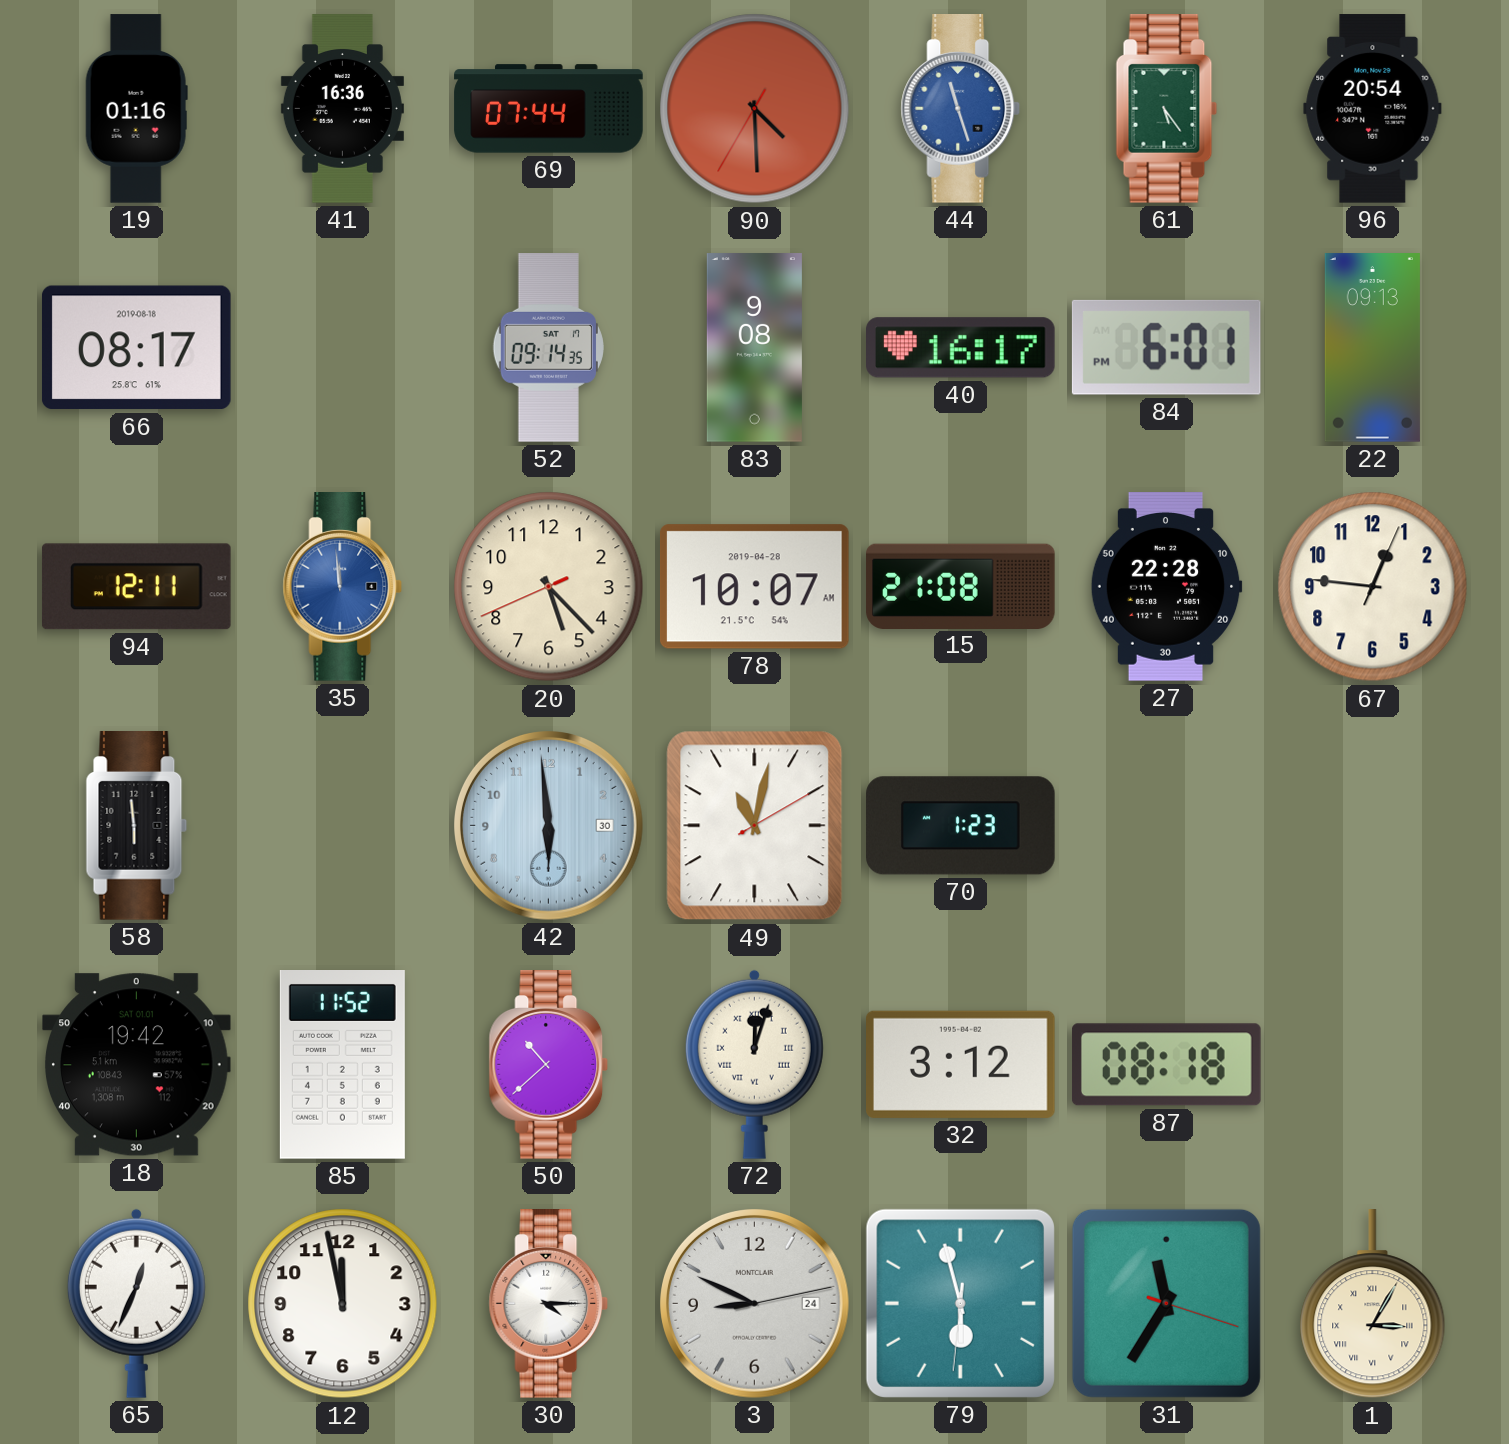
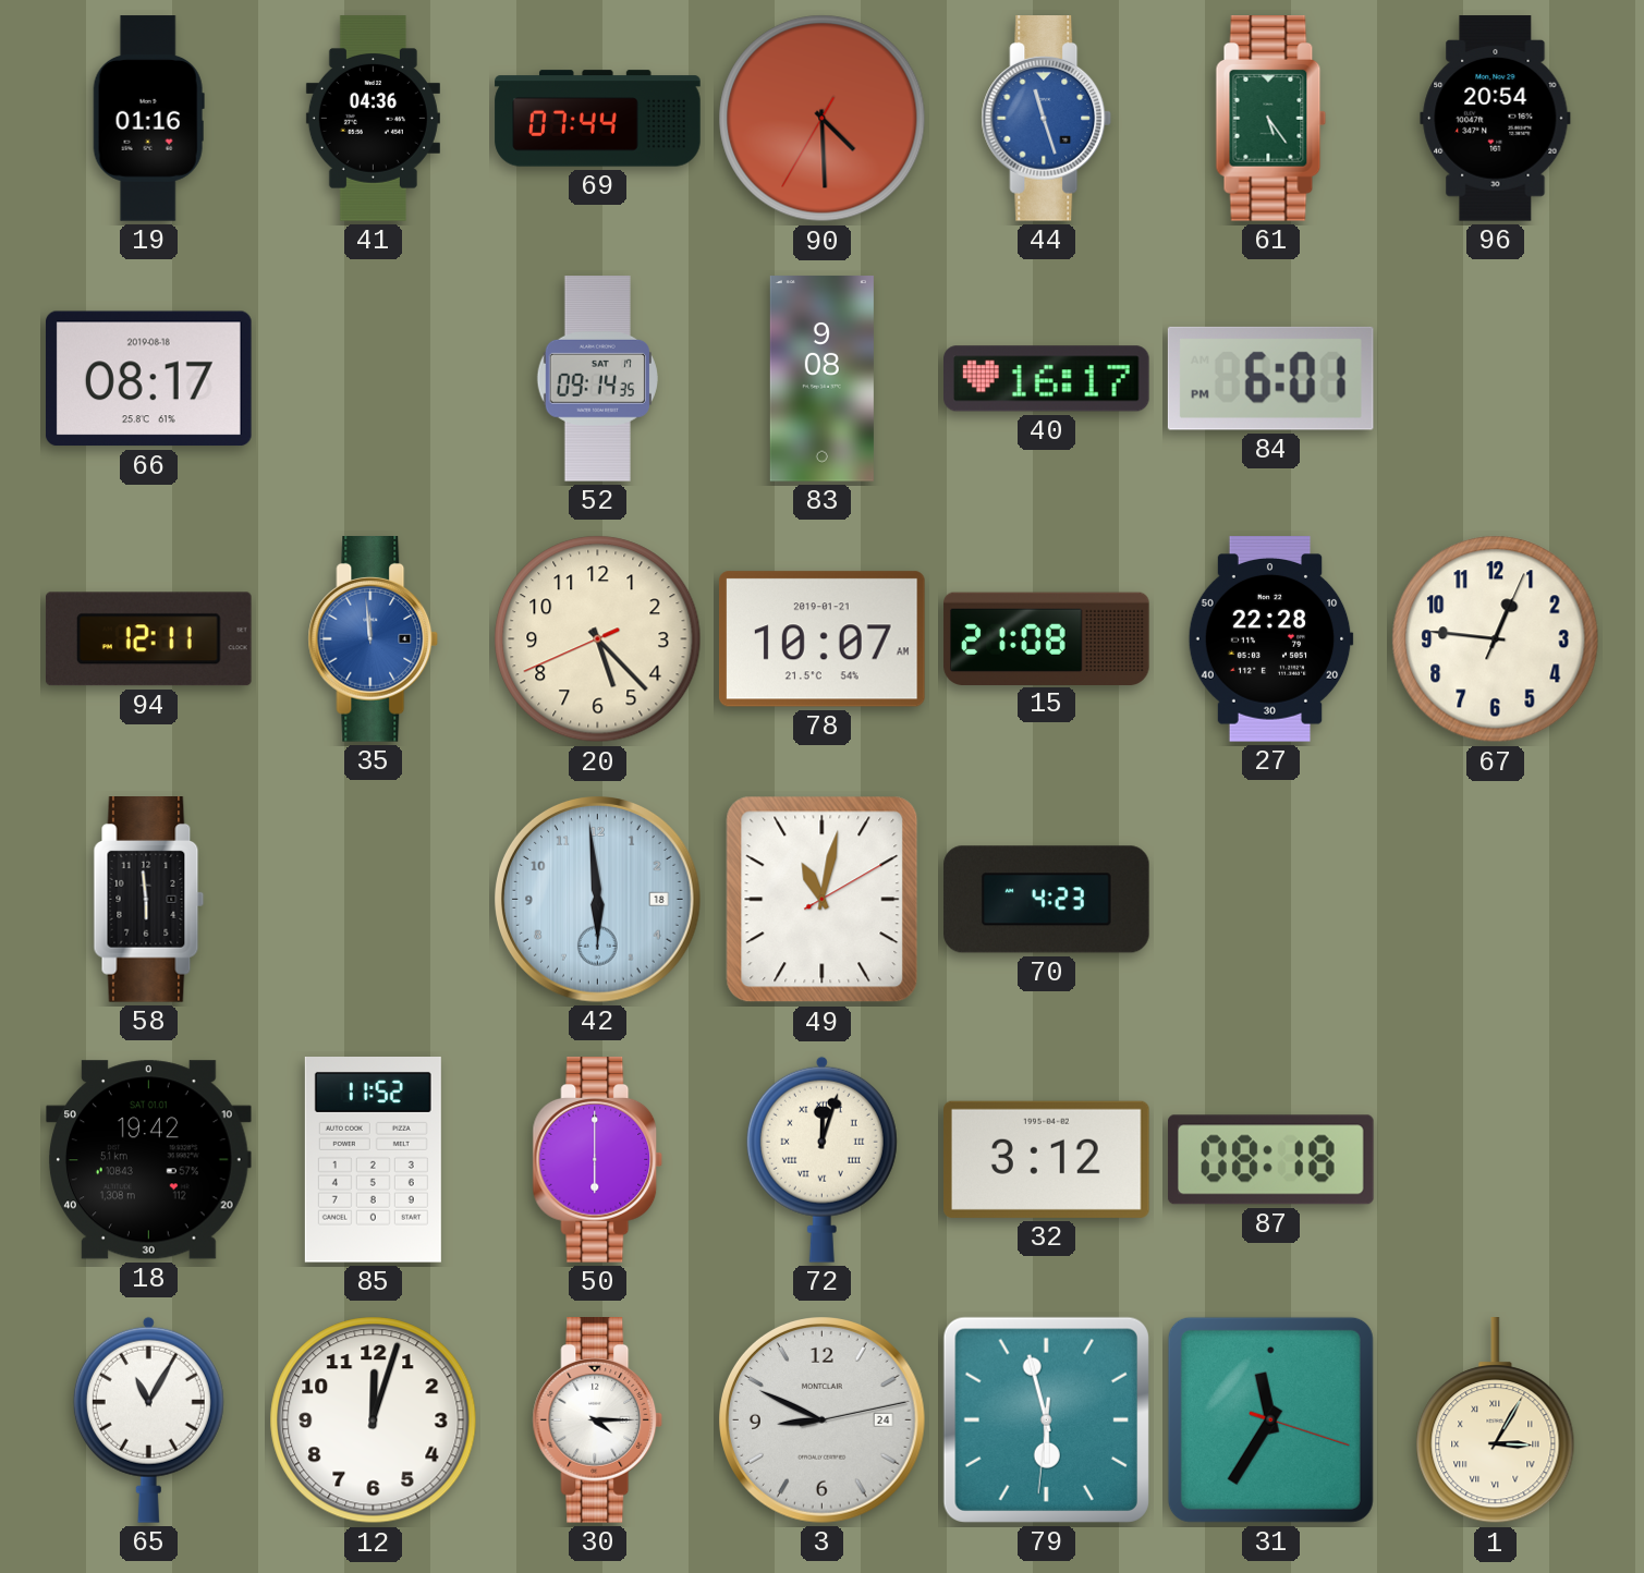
41: 16:36 -> 04:36
22: 09:13 -> none
78 date: 2019-04-28 -> 2019-01-21
42 date: 30 -> 18
70: 1:23 -> 4:23
50: 10:38 -> 6:00
65: 12:34 -> 11:05
12: 11:58 -> 12:03
